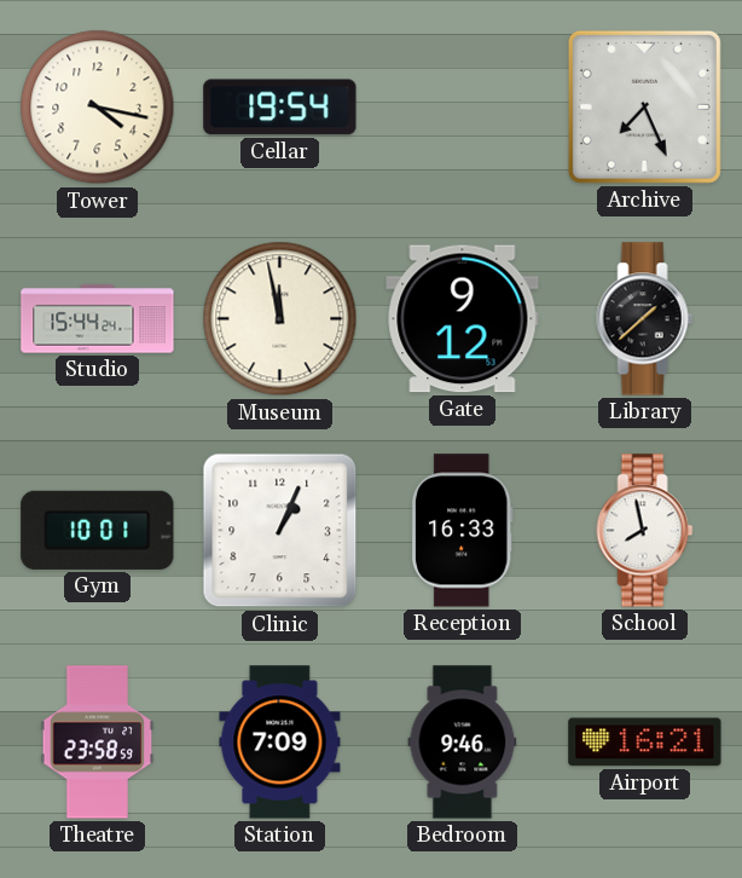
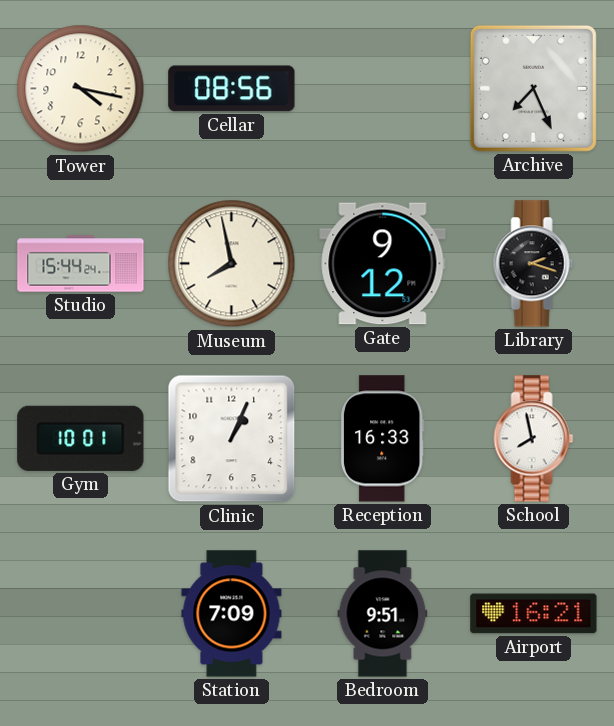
Cellar: 19:54 -> 08:56
Museum: 11:58 -> 7:58
Library: 1:38 -> 2:18
Theatre: 23:58 -> none
Bedroom: 9:46 -> 9:51
